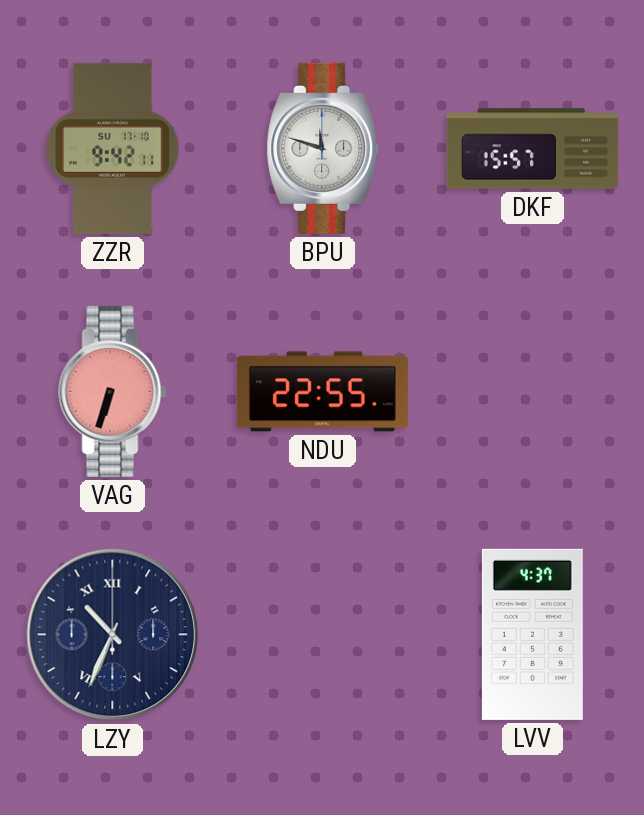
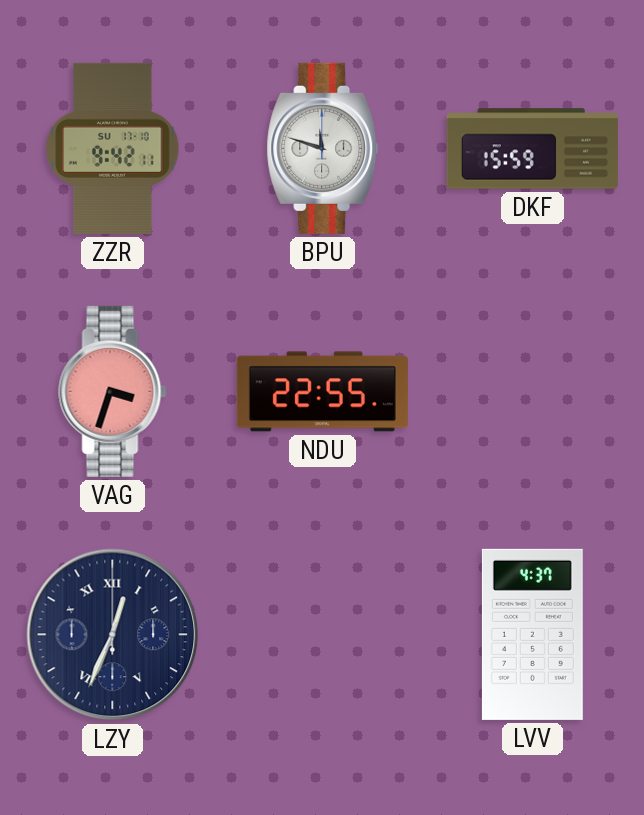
DKF: 15:57 -> 15:59
VAG: 6:33 -> 3:33
LZY: 10:34 -> 12:34
